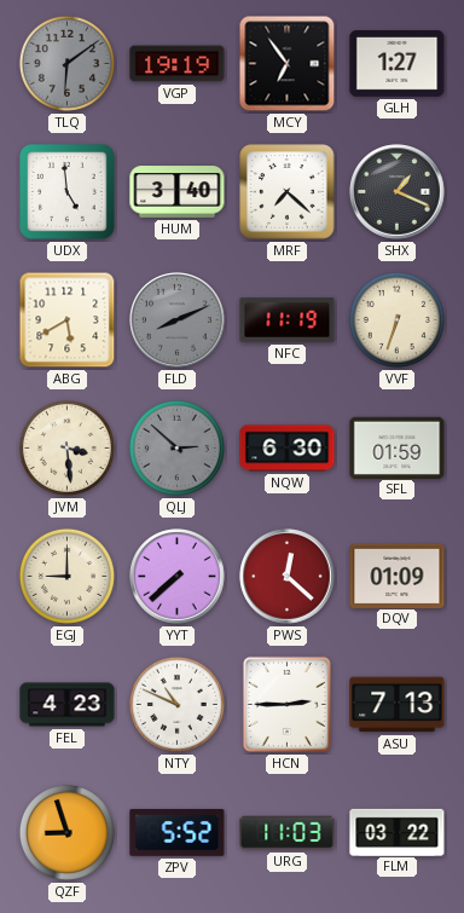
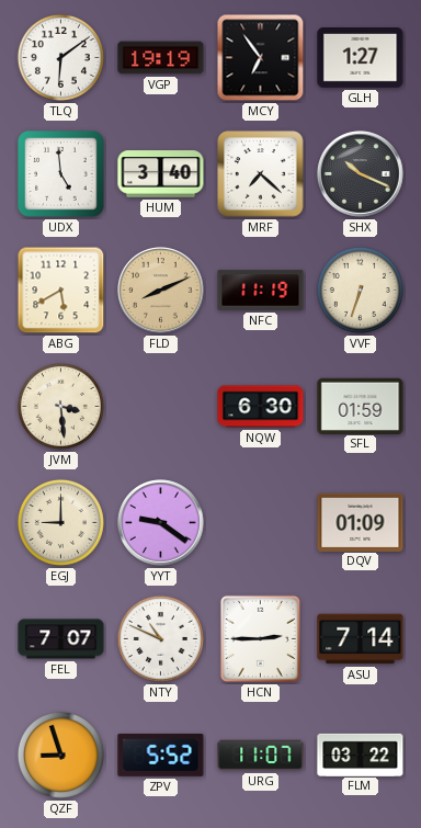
TLQ dial: grey -> white
SHX: 1:19 -> 10:19
FLD dial: grey -> champagne
QLJ: 2:52 -> none
YYT: 7:38 -> 9:21
PWS: 12:22 -> none
FEL: 4:23 -> 7:07
ASU: 7:13 -> 7:14
URG: 11:03 -> 11:07
